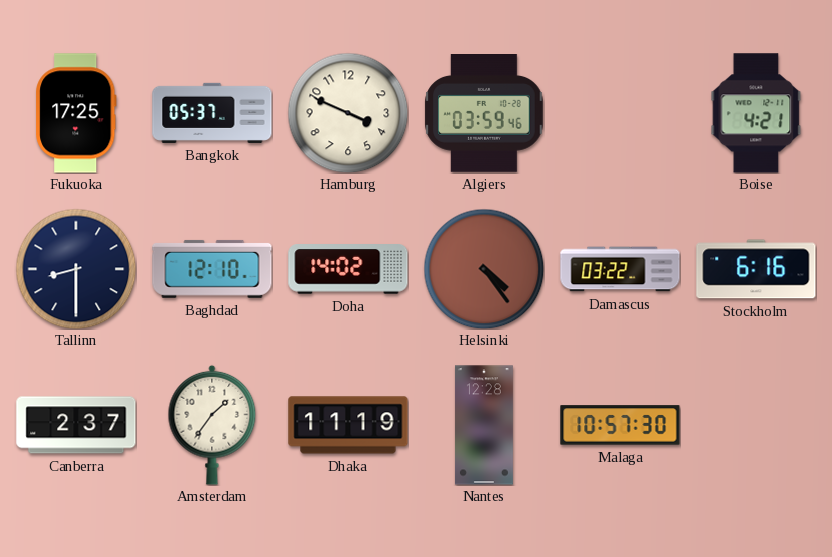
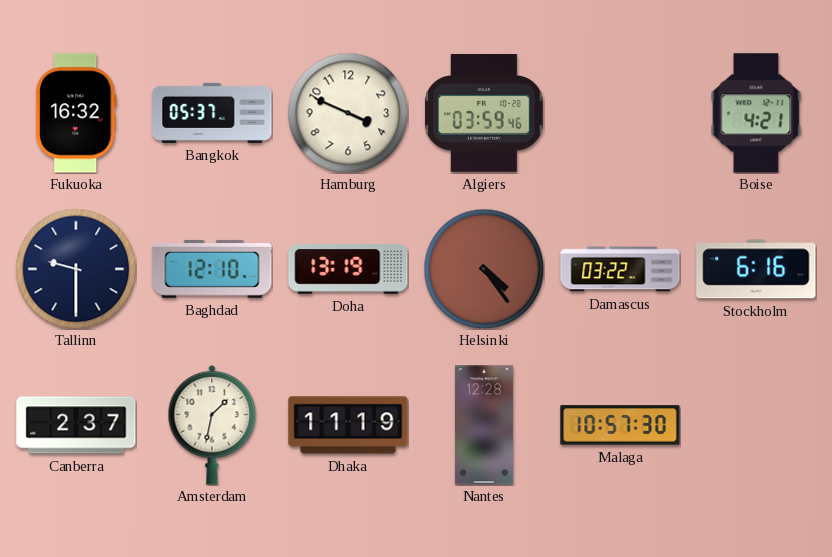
Fukuoka: 17:25 -> 16:32
Tallinn: 8:30 -> 9:30
Doha: 14:02 -> 13:19
Amsterdam: 1:36 -> 1:32
